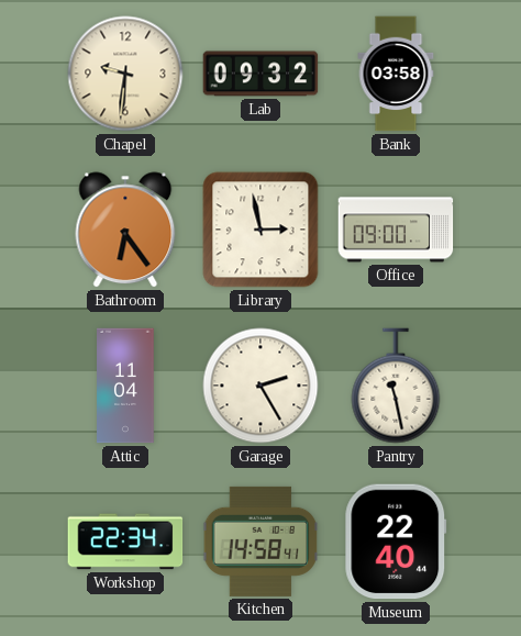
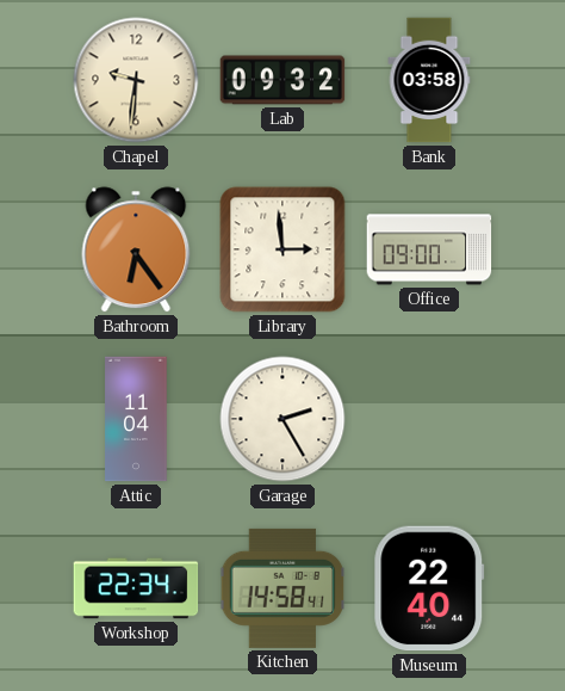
Library: 2:58 -> 2:59
Pantry: 11:28 -> none
